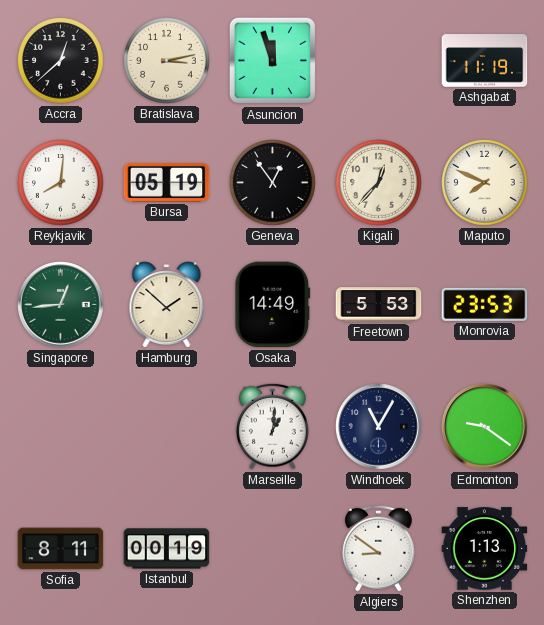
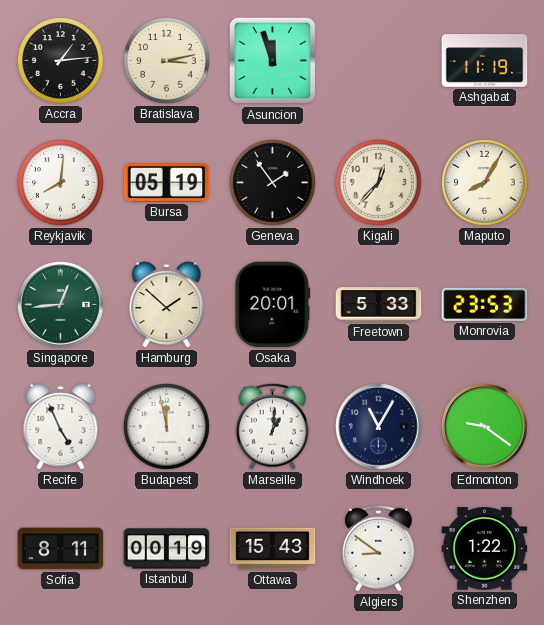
Accra: 12:38 -> 1:14
Geneva: 12:54 -> 1:54
Maputo: 7:49 -> 8:05
Osaka: 14:49 -> 20:01
Freetown: 5:53 -> 5:33
Recife: none -> 4:56
Budapest: none -> 11:58
Ottawa: none -> 15:43
Shenzhen: 1:13 -> 1:22
